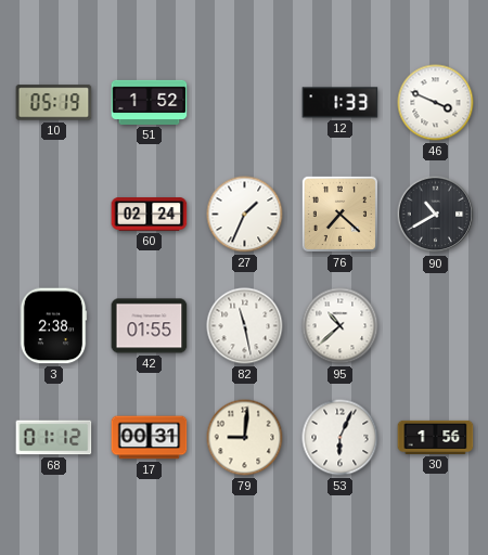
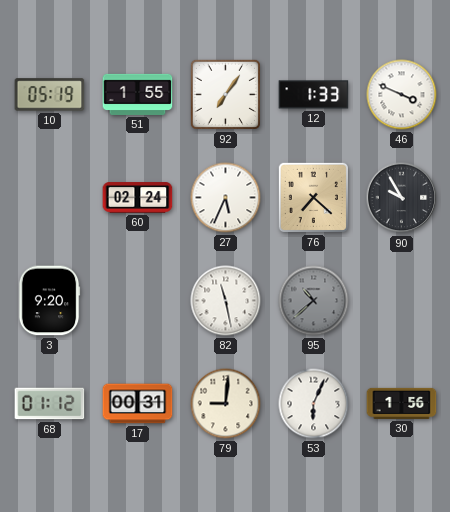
51: 1:52 -> 1:55
92: none -> 7:06
27: 1:34 -> 5:34
90: 10:40 -> 9:55
3: 2:38 -> 9:20
42: 01:55 -> none
95 dial: white -> grey
